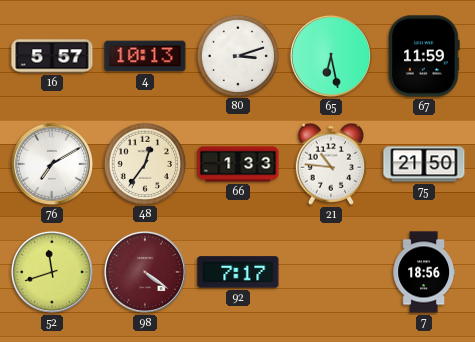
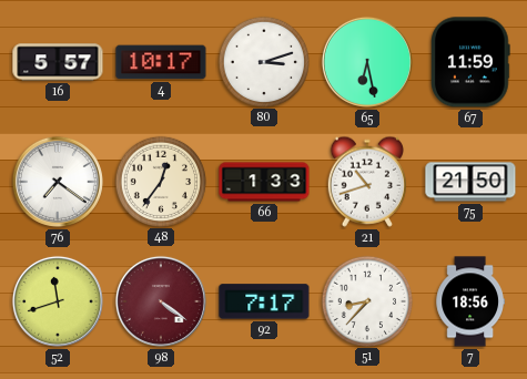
4: 10:13 -> 10:17
76: 7:10 -> 7:21
21: 10:46 -> 10:42
51: none -> 8:37
